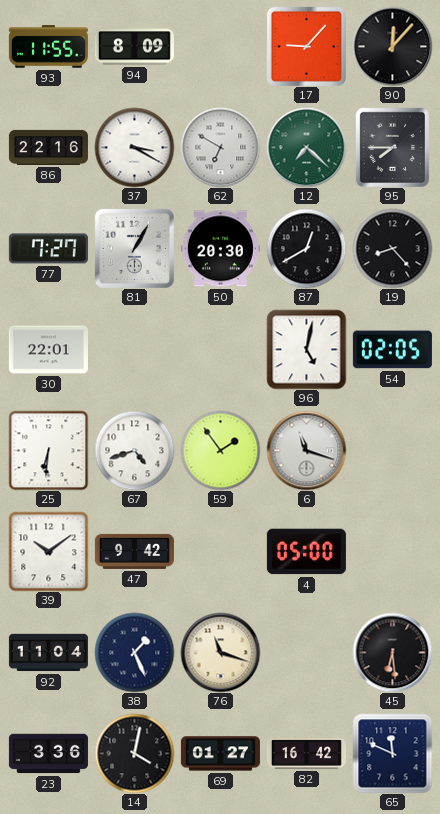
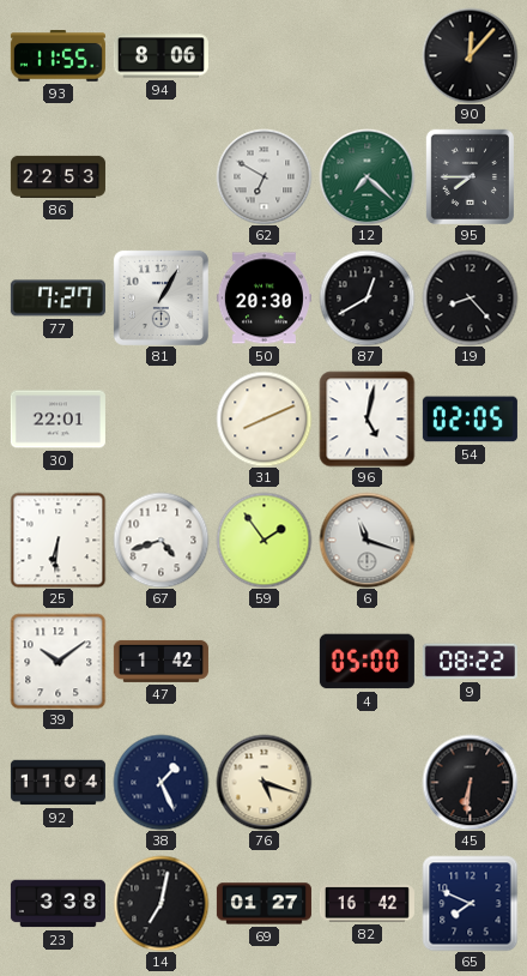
94: 8:09 -> 8:06
17: 9:07 -> none
86: 22:16 -> 22:53
37: 3:20 -> none
31: none -> 8:11
47: 9:42 -> 1:42
9: none -> 08:22
76: 11:18 -> 5:18
45: 6:29 -> 6:31
23: 3:36 -> 3:38
14: 4:02 -> 7:02
65: 11:49 -> 7:49
